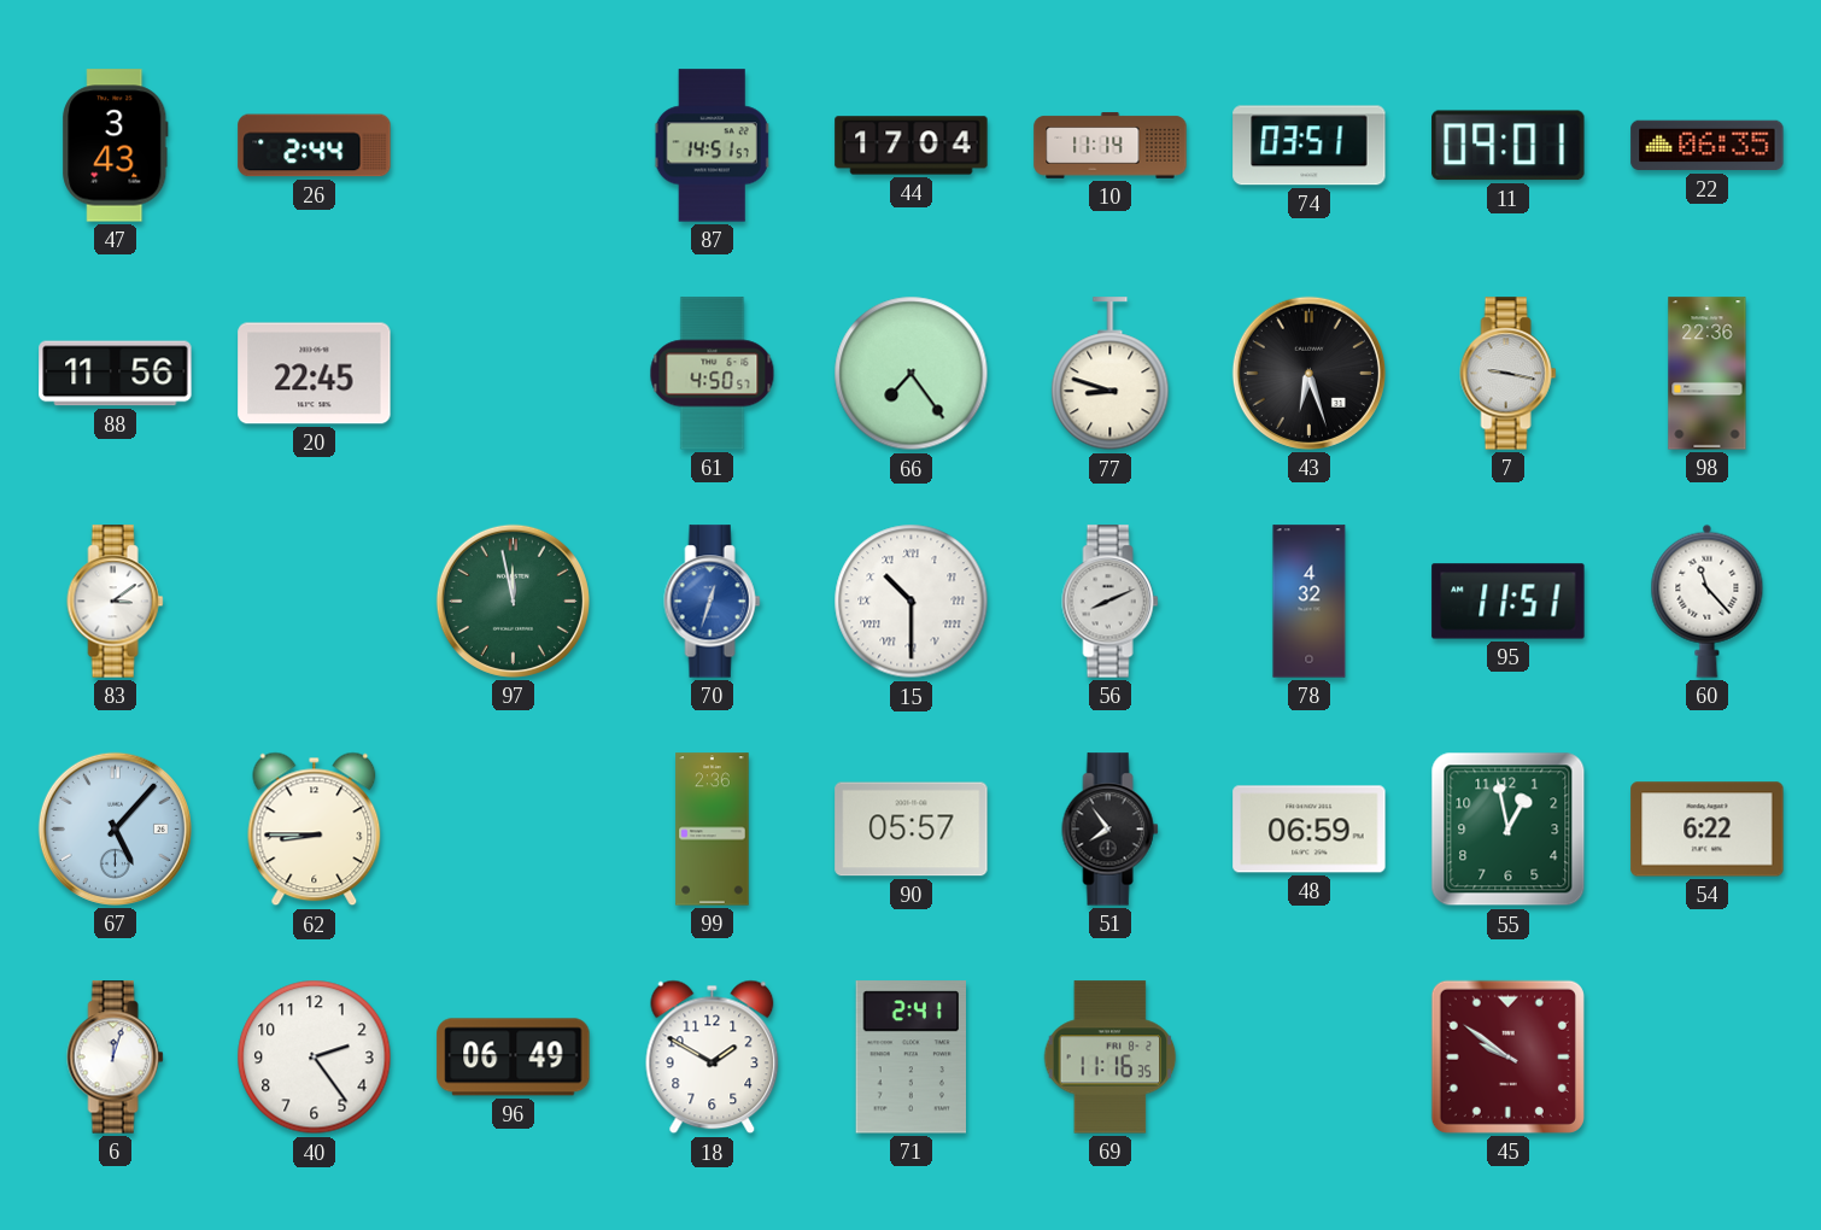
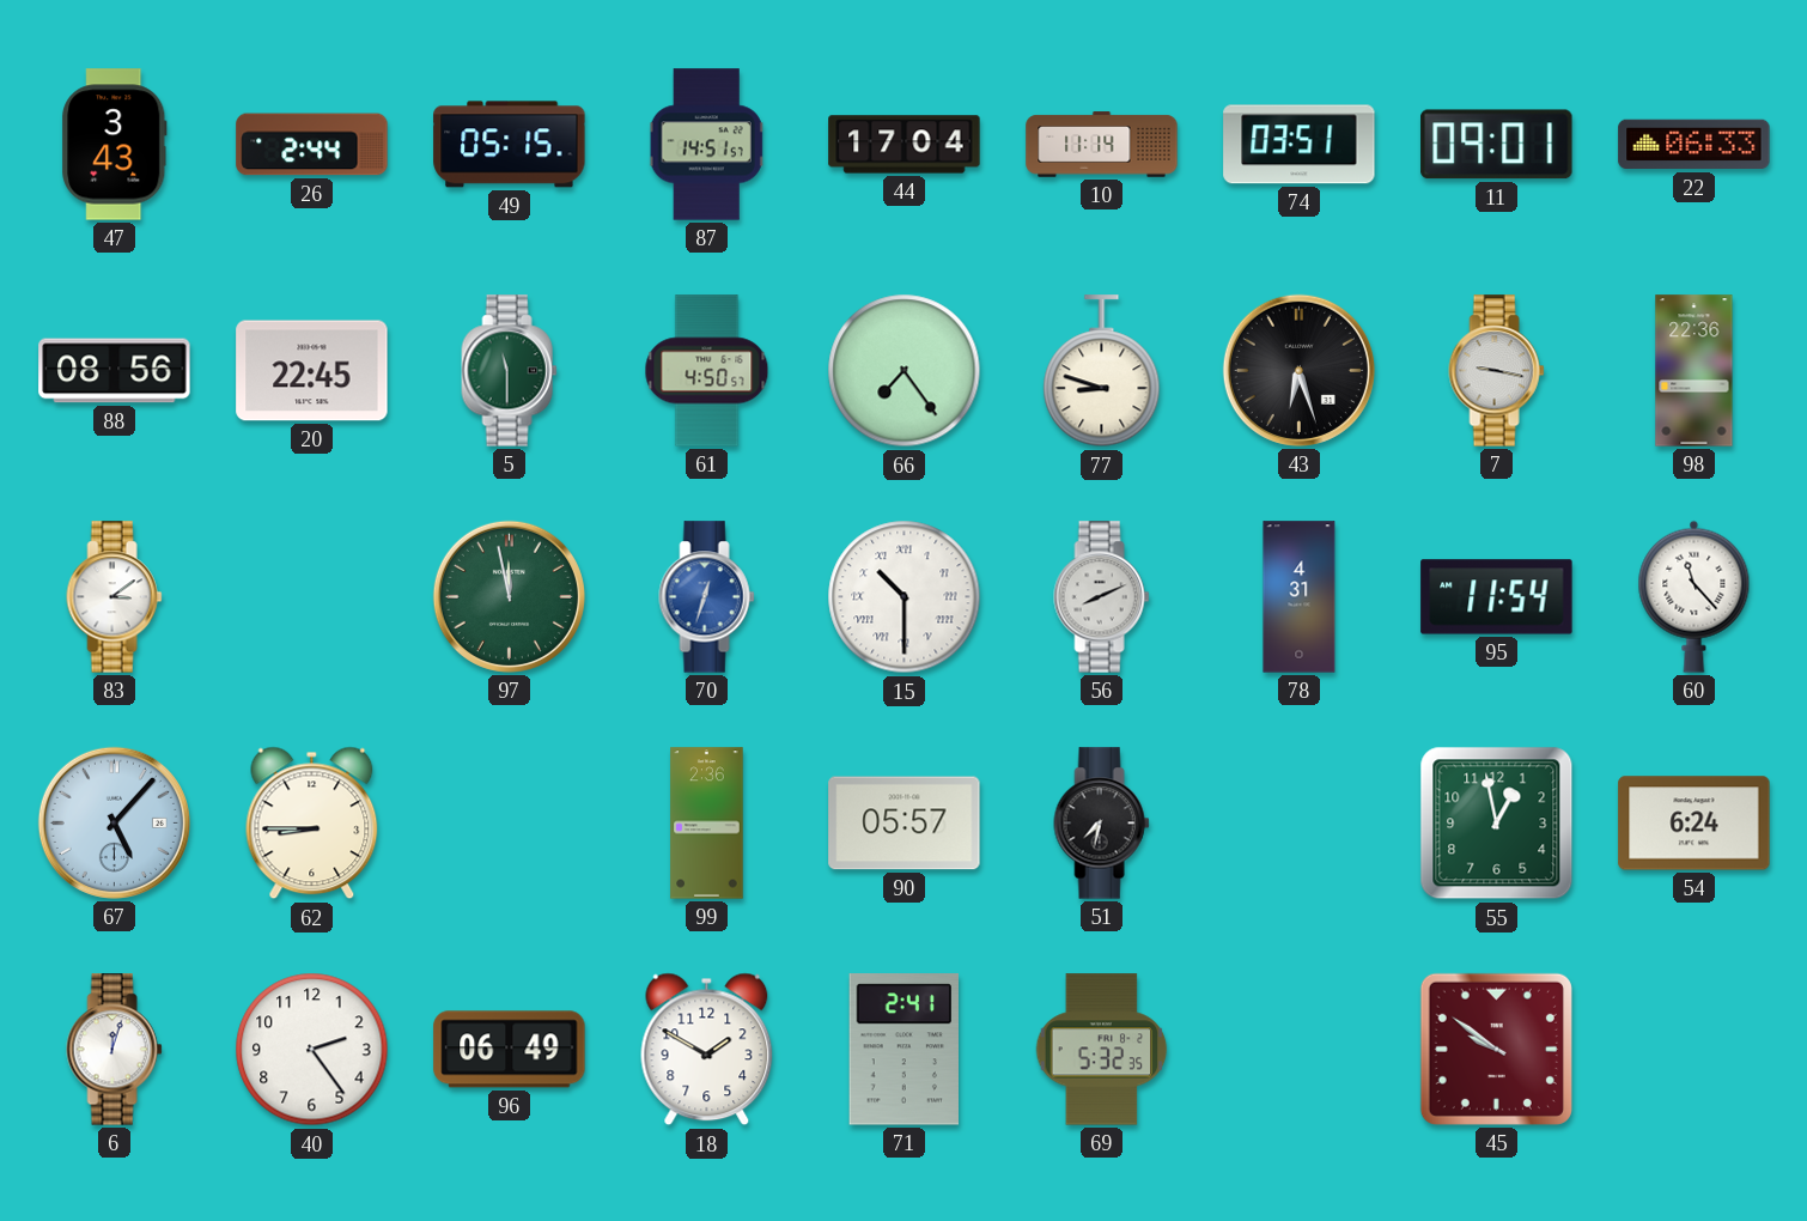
49: none -> 05:15
22: 06:35 -> 06:33
88: 11:56 -> 08:56
5: none -> 11:30
78: 4:32 -> 4:31
95: 11:51 -> 11:54
51: 7:54 -> 7:32
48: 06:59 -> none
54: 6:22 -> 6:24
69: 11:16 -> 5:32
